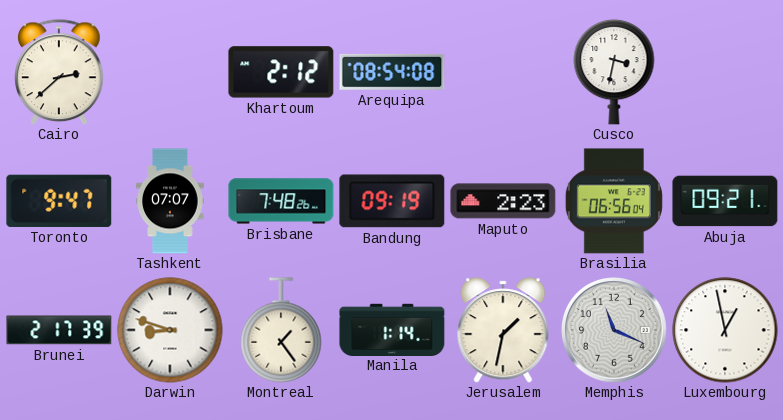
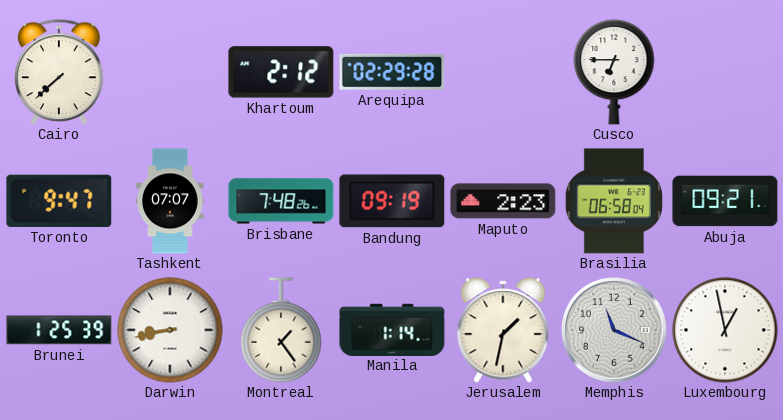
Cairo: 2:38 -> 7:38
Arequipa: 08:54 -> 02:29
Cusco: 3:32 -> 6:45
Brasilia: 06:56 -> 06:58
Brunei: 2:17 -> 1:25
Darwin: 8:48 -> 8:43
